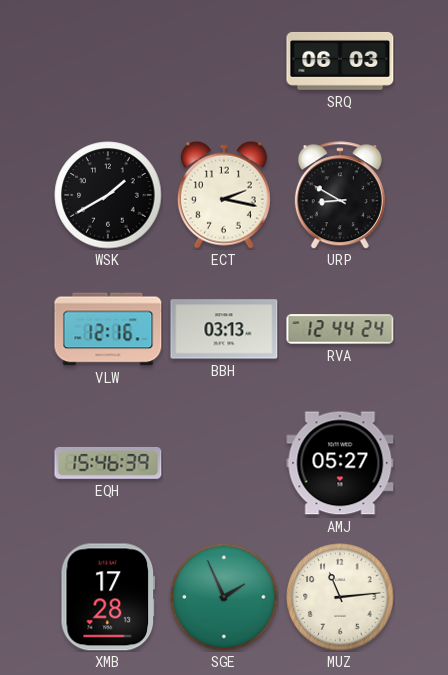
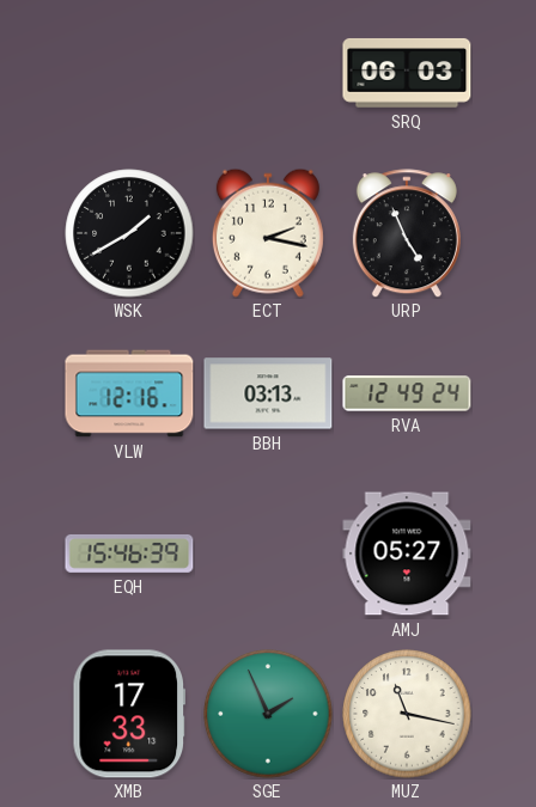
URP: 8:50 -> 4:56
RVA: 12:44 -> 12:49
XMB: 17:28 -> 17:33
MUZ: 11:14 -> 11:17
